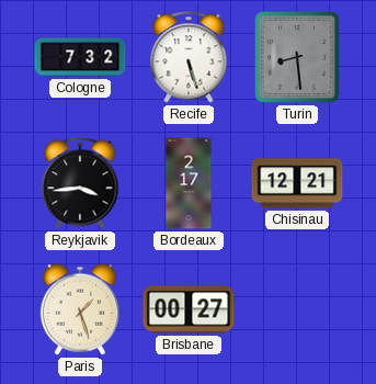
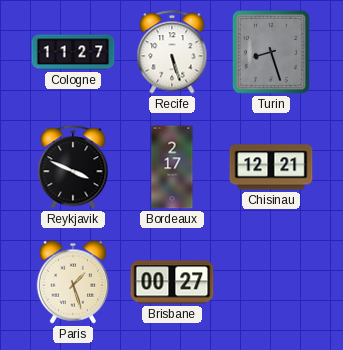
Cologne: 7:32 -> 11:27
Turin: 8:29 -> 8:27
Reykjavik: 3:44 -> 3:49
